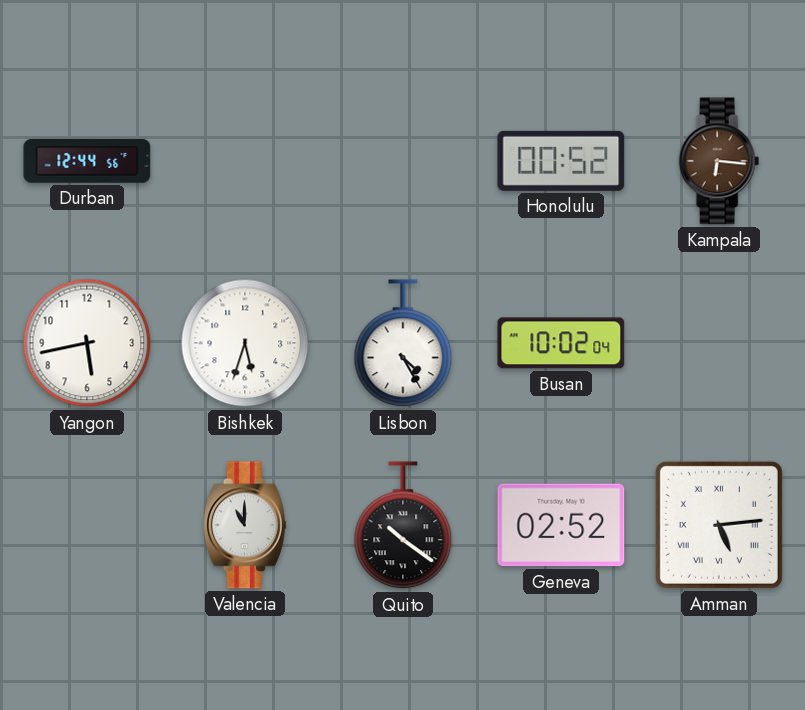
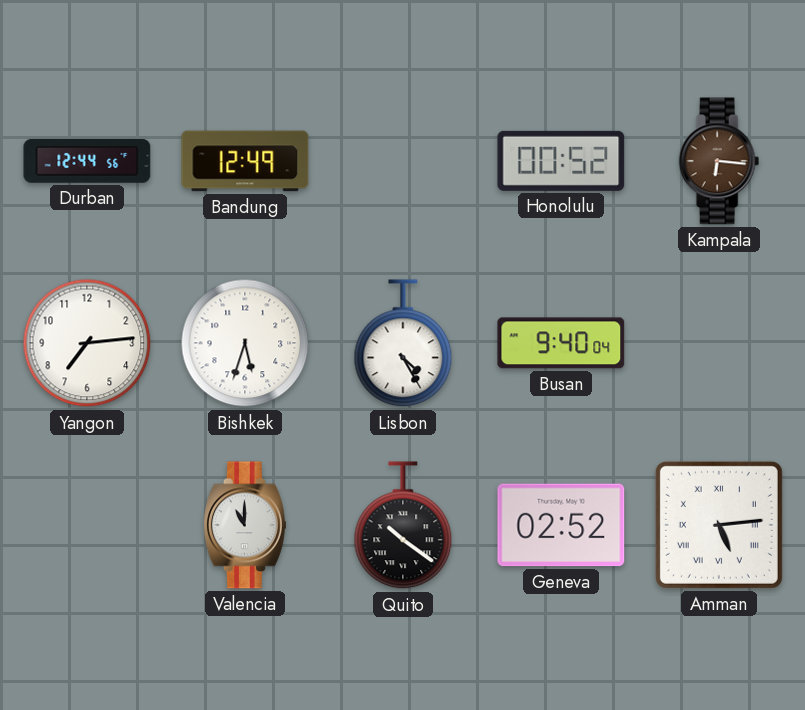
Bandung: none -> 12:49
Yangon: 5:43 -> 7:14
Busan: 10:02 -> 9:40
